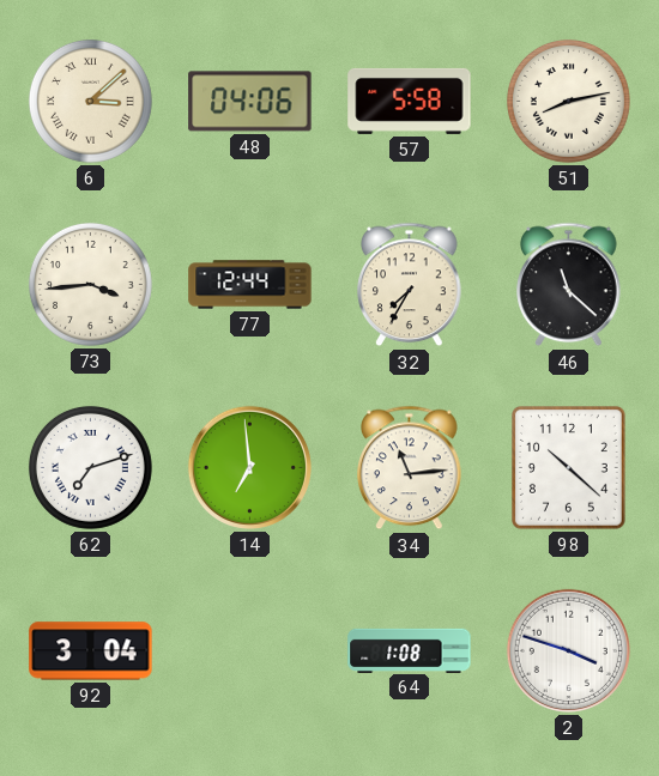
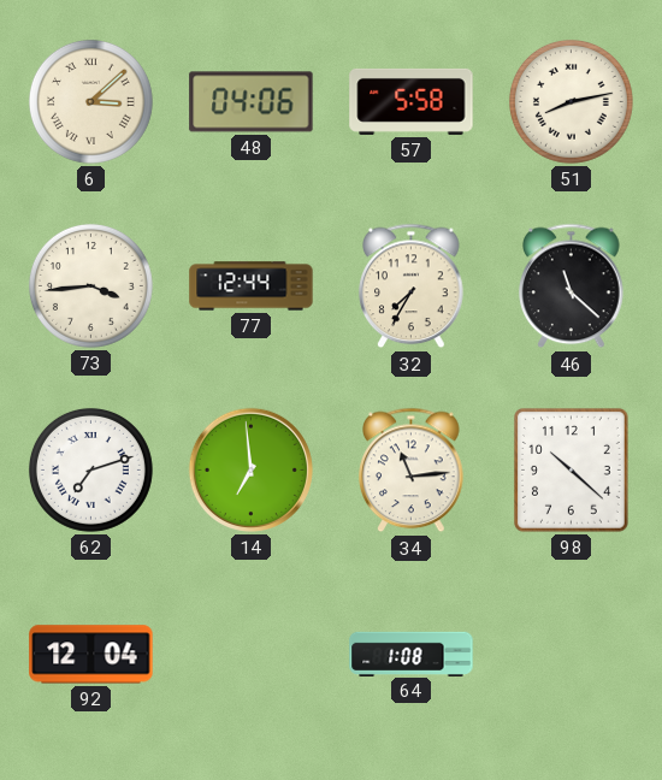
92: 3:04 -> 12:04
2: 3:48 -> none
